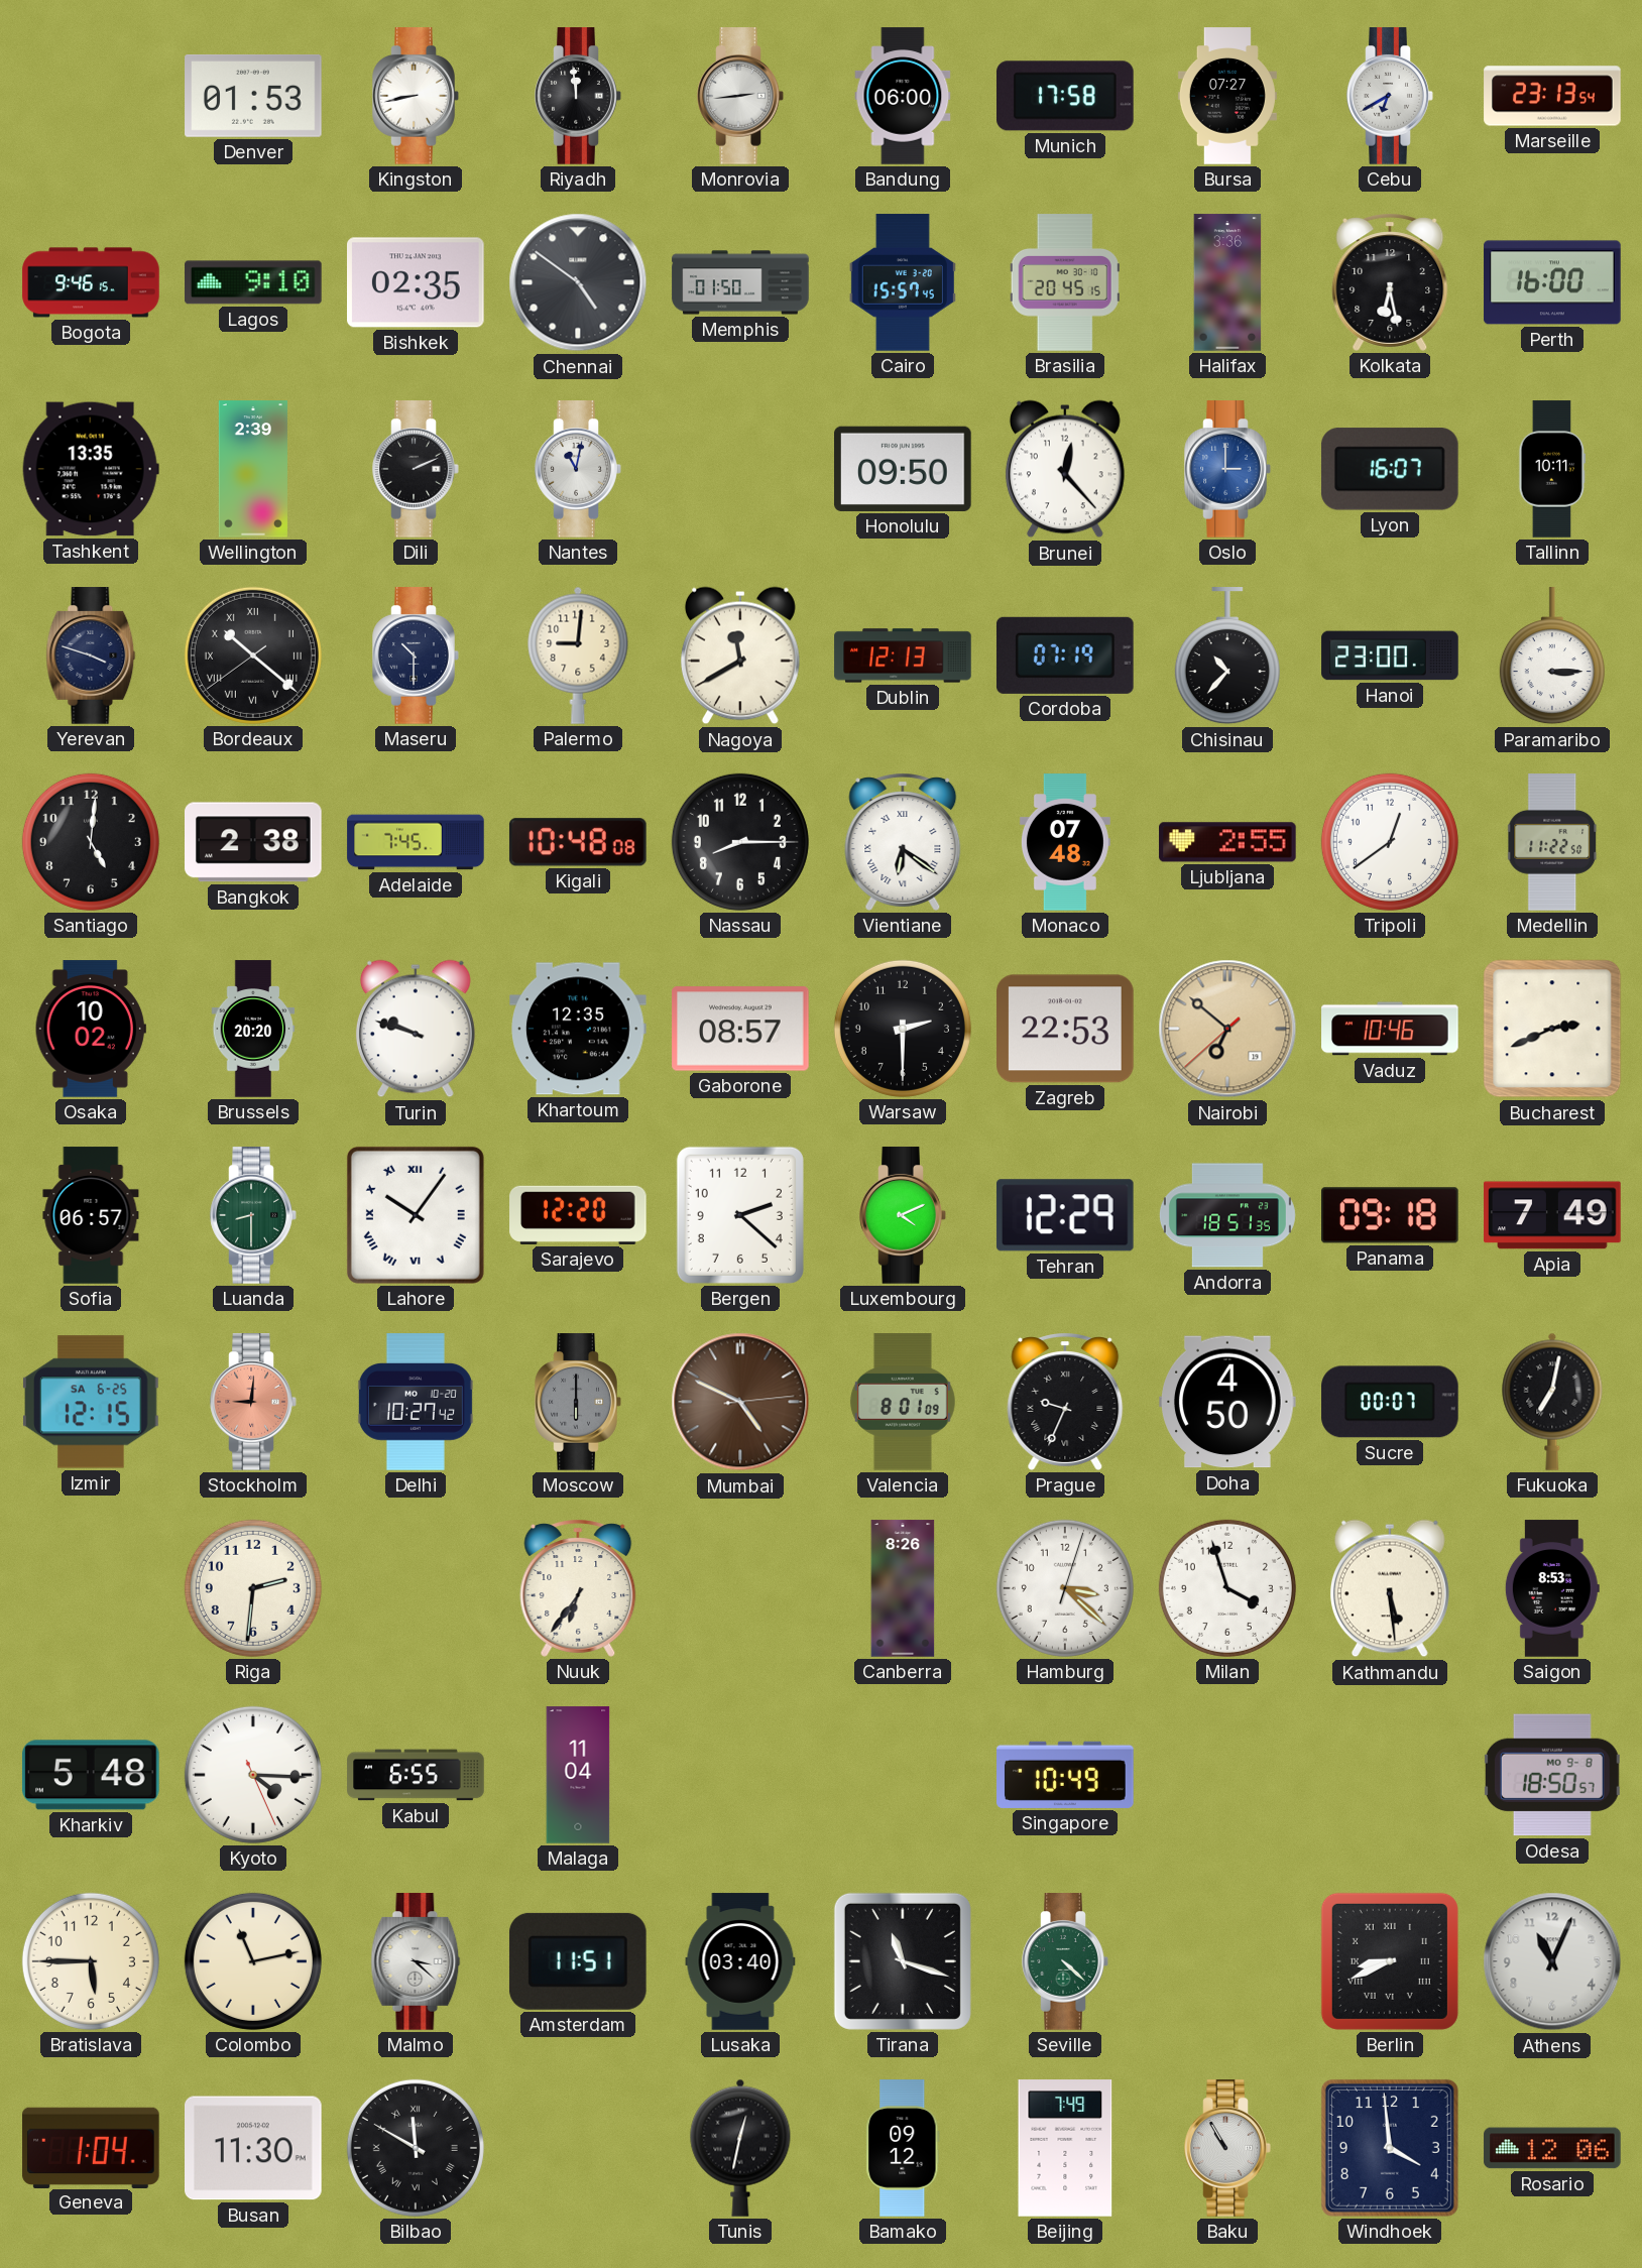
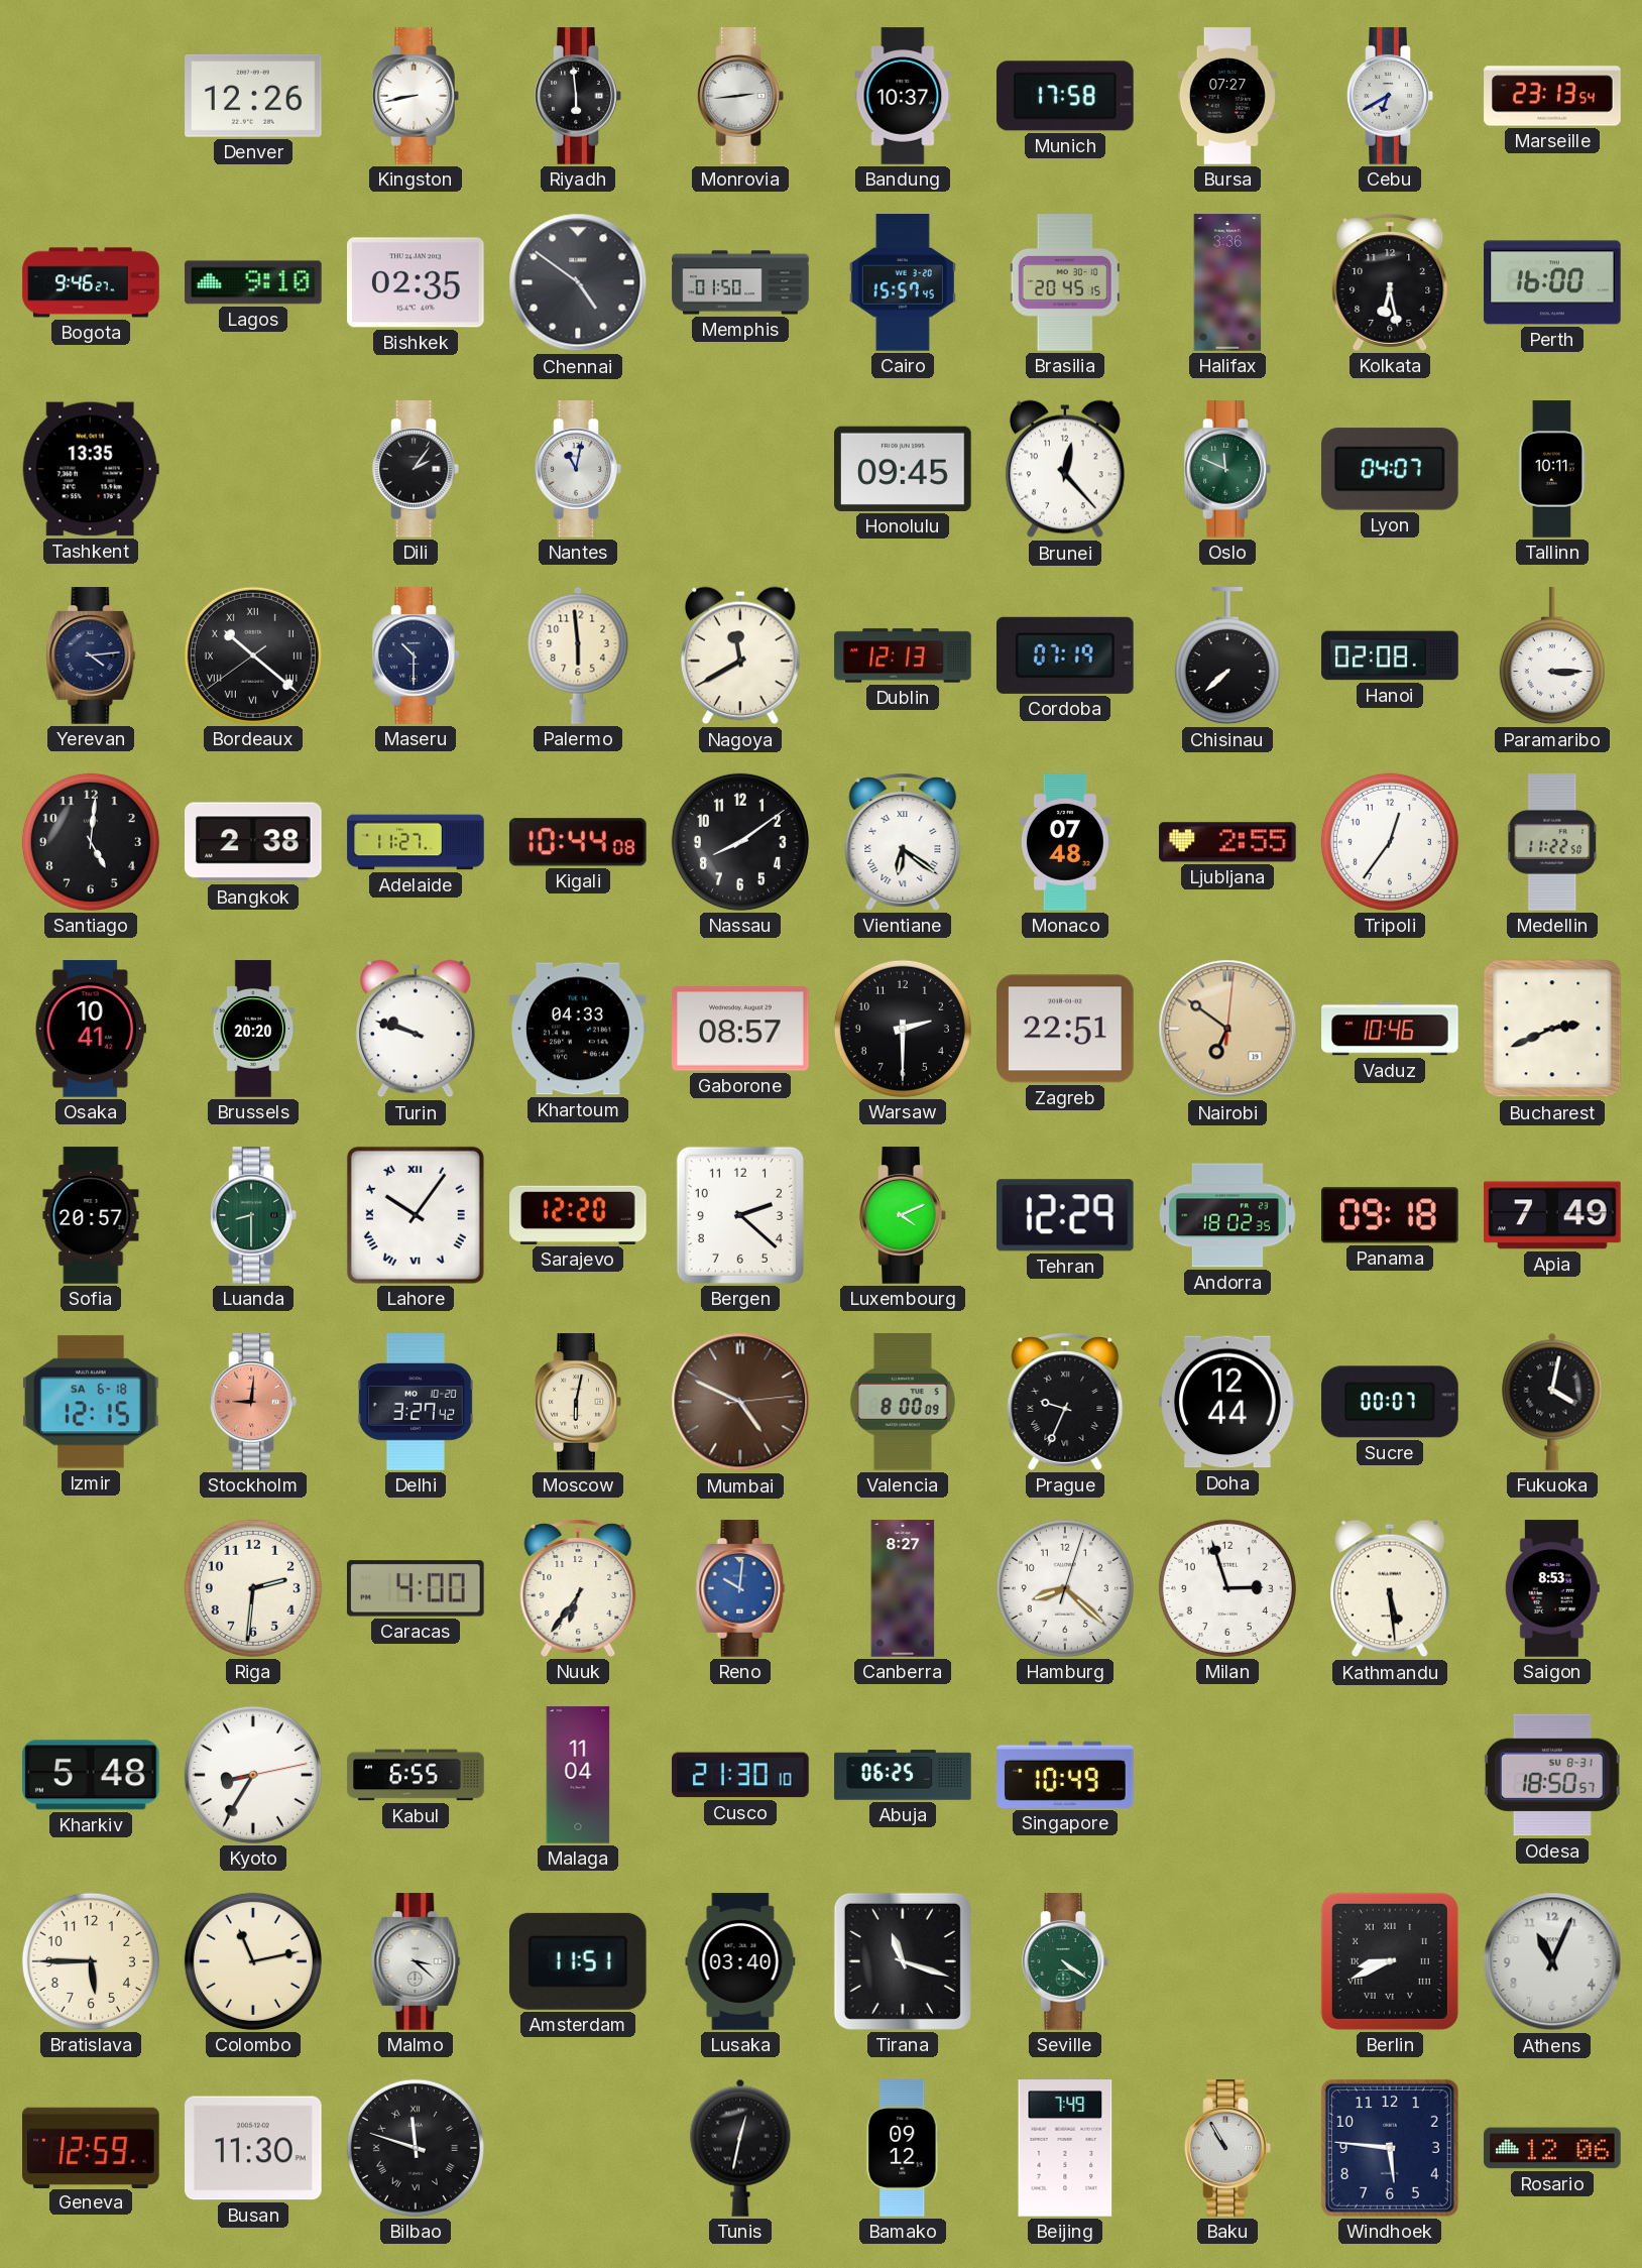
Denver: 01:53 -> 12:26
Riyadh: 11:59 -> 5:59
Bandung: 06:00 -> 10:37
Bogota: 9:46:15 -> 9:46:27
Wellington: 2:39 -> none
Dili: 2:11 -> 2:06
Honolulu: 09:50 -> 09:45
Oslo: 3:00 -> 11:49
Oslo dial: blue -> green
Lyon: 16:07 -> 04:07
Yerevan: 3:48 -> 4:14
Palermo: 9:01 -> 5:59
Chisinau: 10:37 -> 7:38
Hanoi: 23:00 -> 02:08
Adelaide: 7:45 -> 11:27
Kigali: 10:48 -> 10:44
Nassau: 8:15 -> 8:09
Tripoli: 12:39 -> 12:36
Osaka: 10:02 -> 10:41
Khartoum: 12:35 -> 04:33
Zagreb: 22:53 -> 22:51
Nairobi: 6:51:38 -> 6:51:01
Sofia: 06:57 -> 20:57
Andorra: 18:51 -> 18:02
Izmir date: SA 6-25 -> SA 6-18
Delhi: 10:27 -> 3:27
Moscow: 6:00 -> 6:02
Moscow dial: grey -> cream
Valencia: 8:01 -> 8:00
Doha: 4:50 -> 12:44
Fukuoka: 7:02 -> 4:02
Caracas: none -> 4:00
Reno: none -> 10:01
Canberra: 8:26 -> 8:27
Hamburg: 3:22 -> 8:22
Milan: 3:57 -> 2:57
Kyoto: 4:15 -> 8:35
Cusco: none -> 21:30
Abuja: none -> 06:25
Odesa date: MO 9-8 -> SU 8-31
Seville: 4:22 -> 4:21
Geneva: 1:04 -> 12:59
Bilbao: 11:50 -> 11:48
Windhoek: 3:59 -> 5:46
